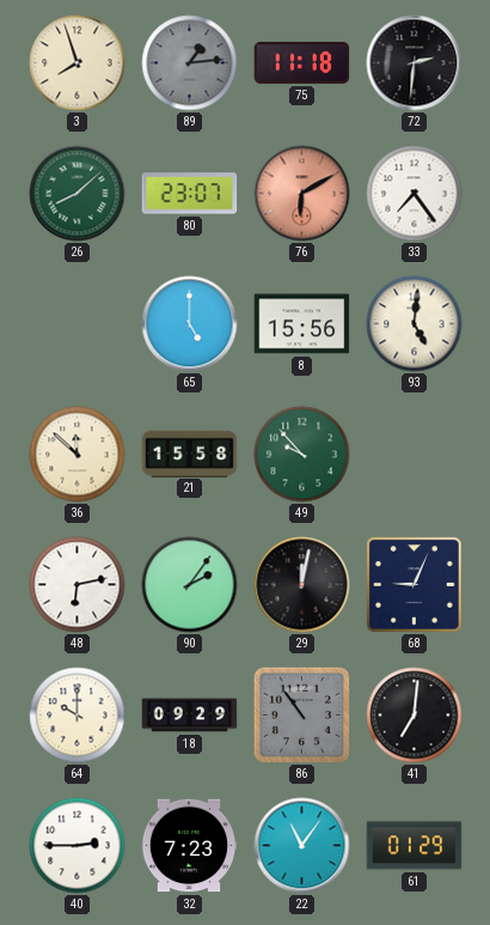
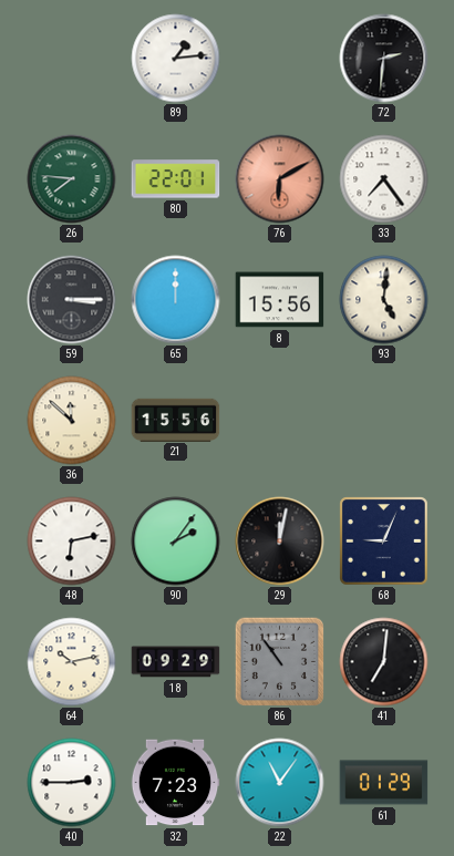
3: 7:57 -> none
89 dial: grey -> white
75: 11:18 -> none
26: 8:08 -> 7:46
80: 23:07 -> 22:01
59: none -> 3:15
65: 5:00 -> 12:00
21: 15:58 -> 15:56
49: 9:53 -> none
64: 10:00 -> 10:13
